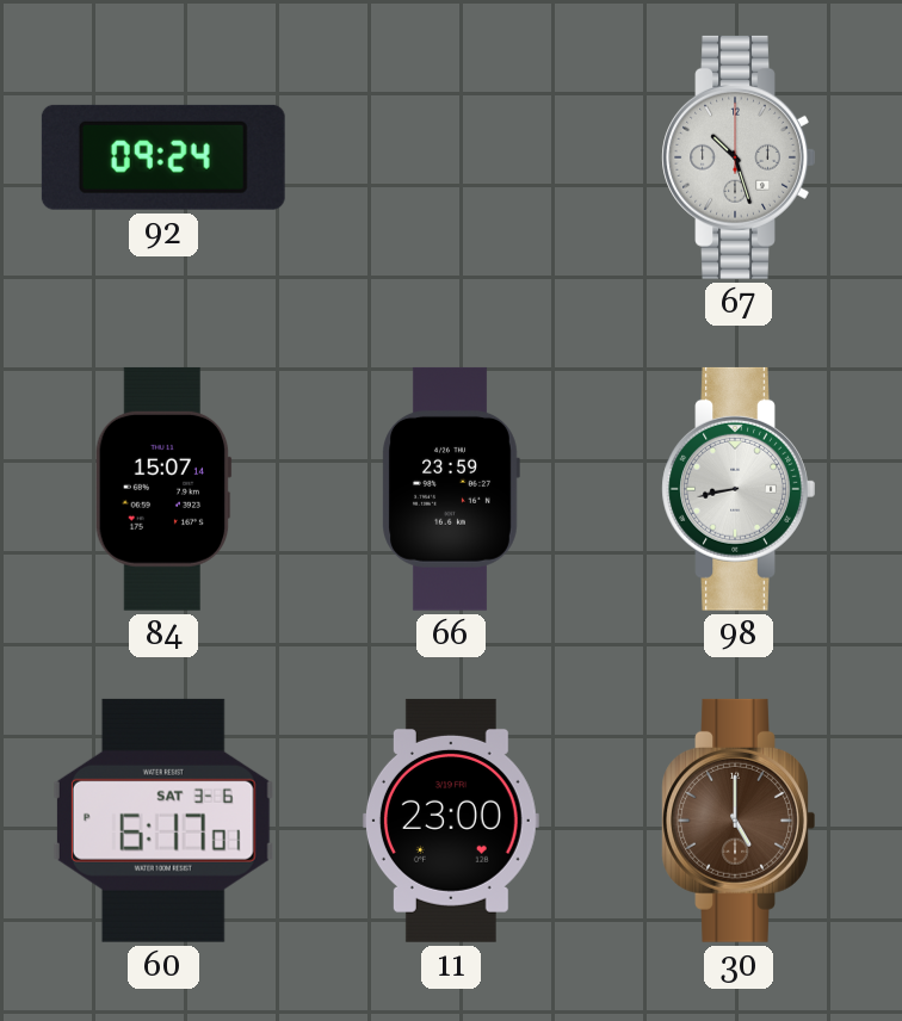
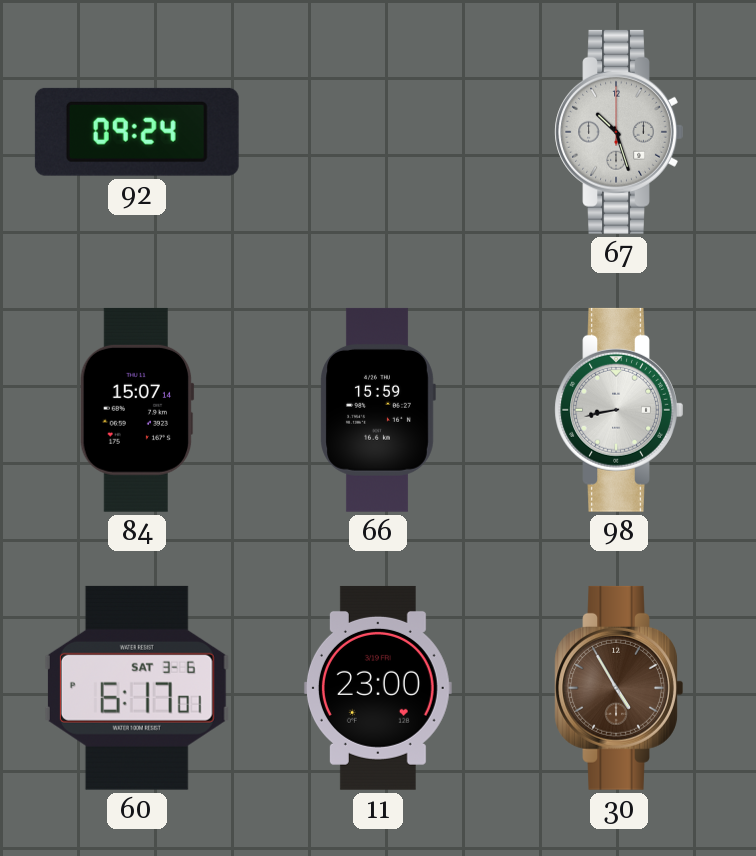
66: 23:59 -> 15:59
30: 5:00 -> 4:55
